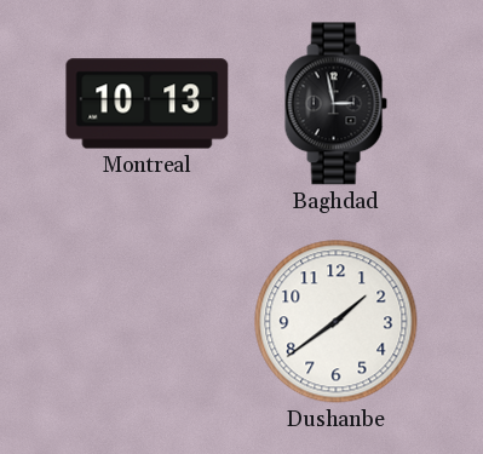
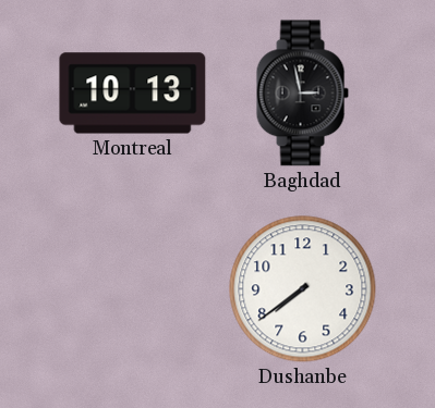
Dushanbe: 1:39 -> 7:39
